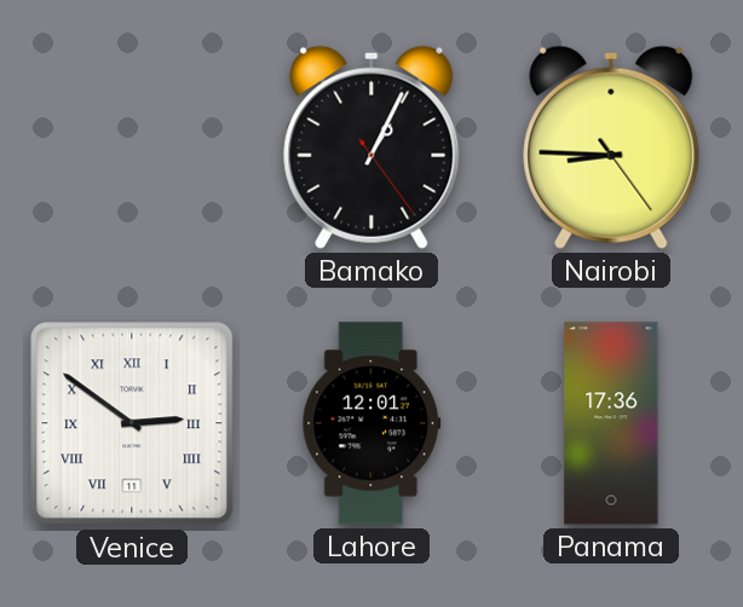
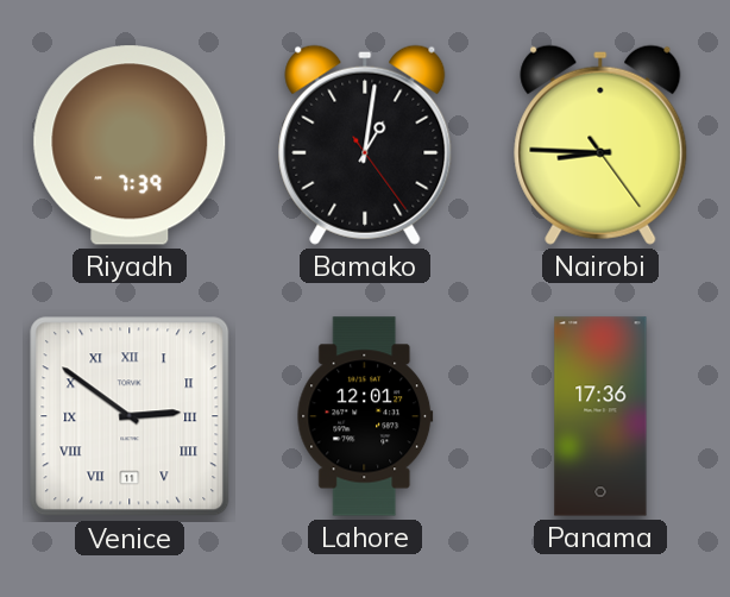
Riyadh: none -> 7:39
Bamako: 1:04 -> 1:01
